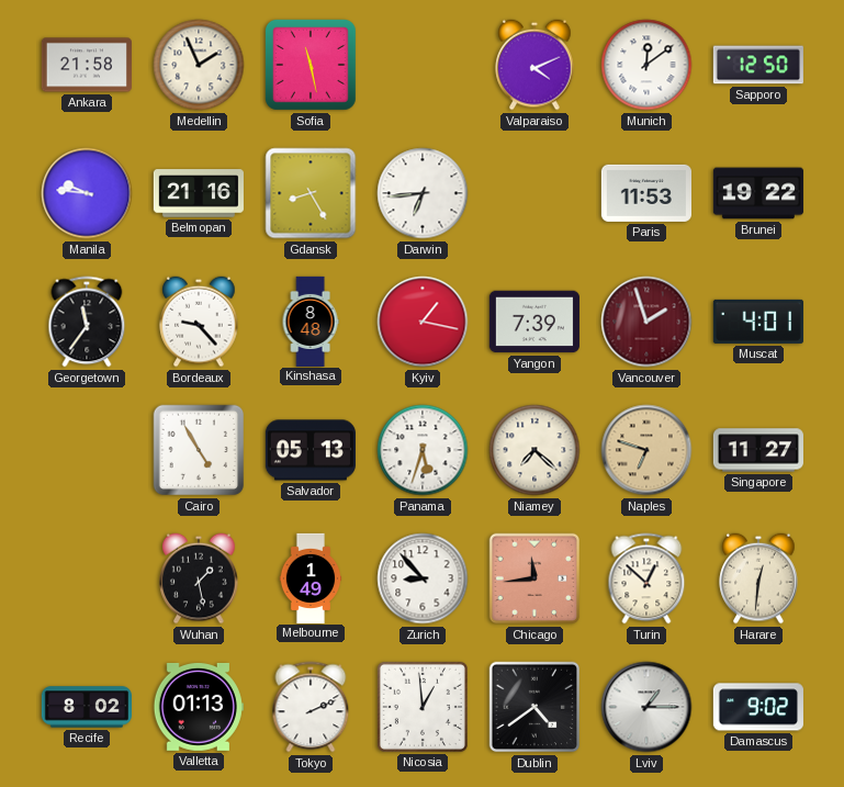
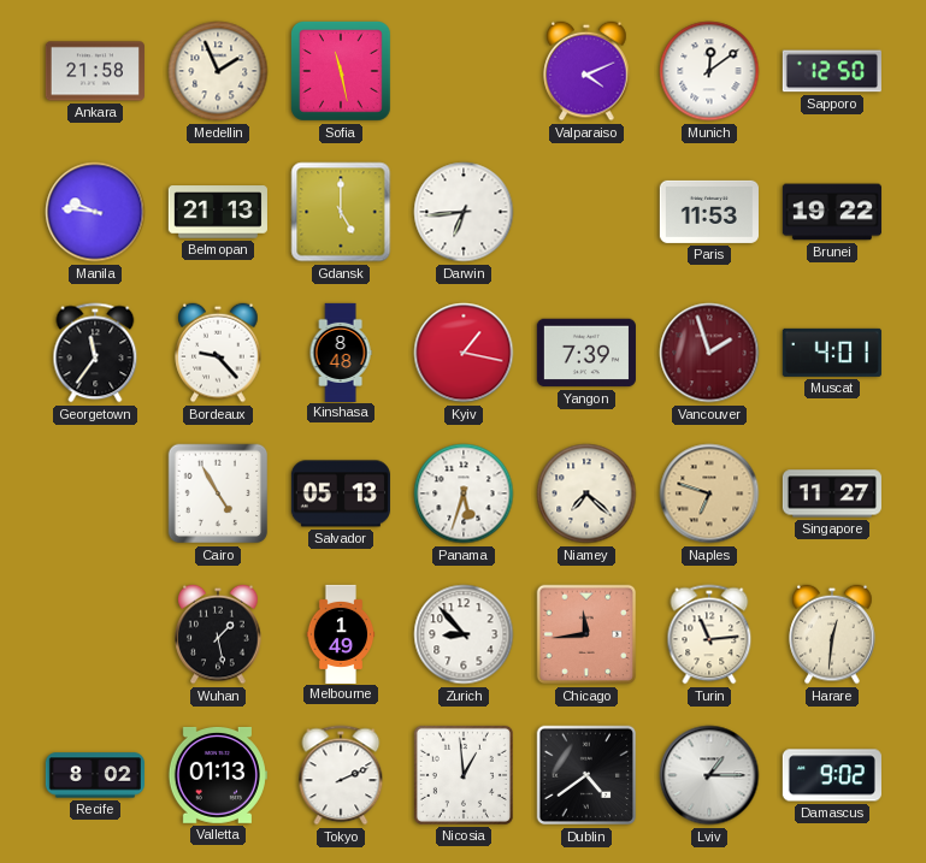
Belmopan: 21:16 -> 21:13
Gdansk: 8:25 -> 5:00
Turin: 12:52 -> 11:14
